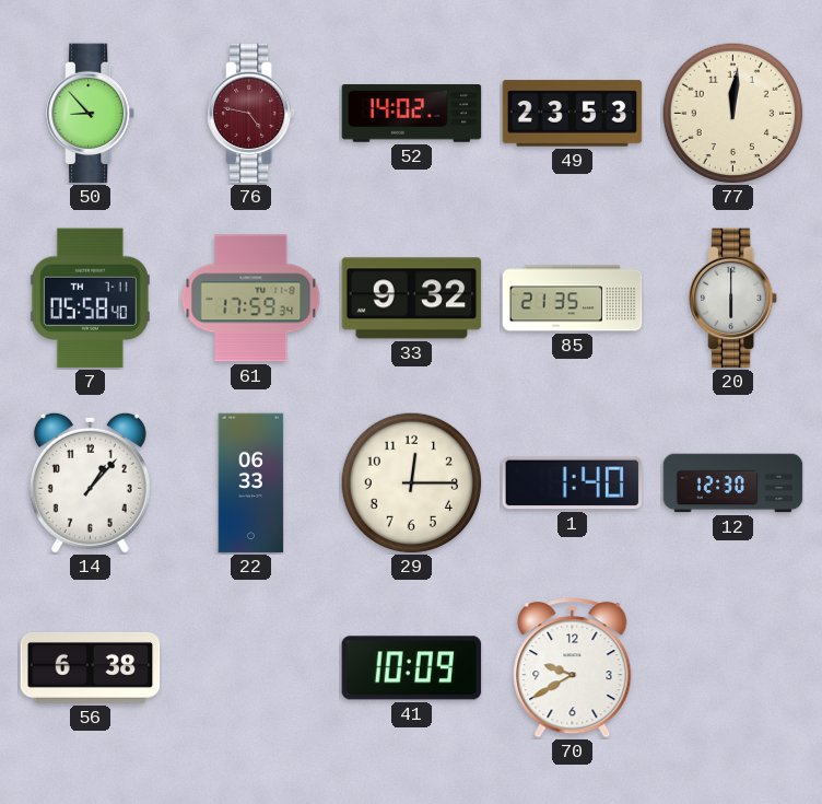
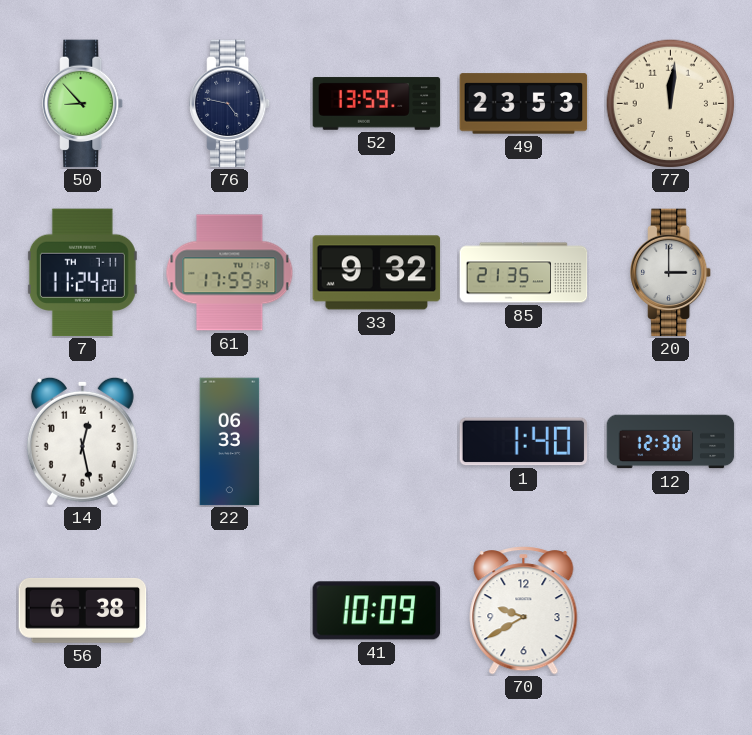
76 dial: burgundy -> navy
52: 14:02 -> 13:59
7: 05:58 -> 11:24
20: 6:00 -> 3:00
14: 1:07 -> 12:28
29: 12:15 -> none
